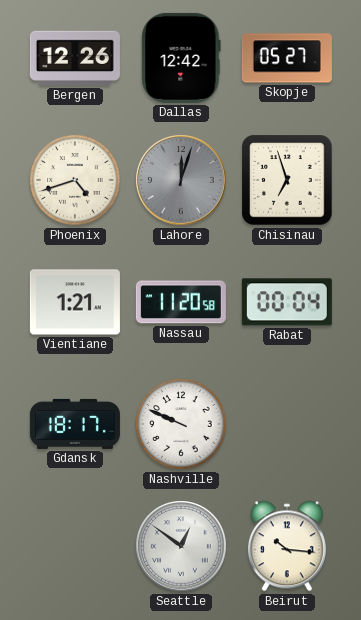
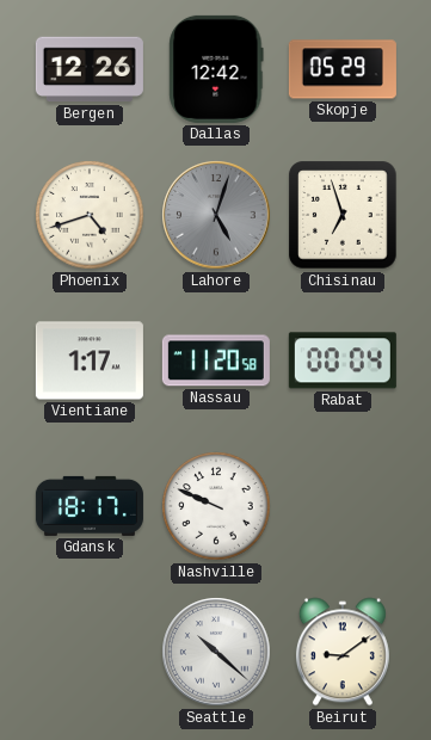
Skopje: 05:27 -> 05:29
Lahore: 12:03 -> 5:03
Vientiane: 1:21 -> 1:17
Seattle: 12:51 -> 10:22
Beirut: 10:16 -> 9:09
